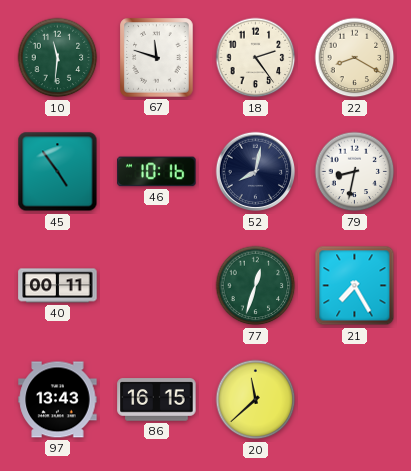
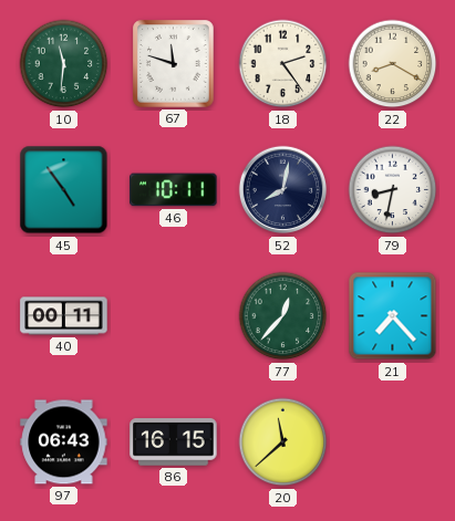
46: 10:16 -> 10:11
77: 12:33 -> 12:37
21: 7:25 -> 7:23
97: 13:43 -> 06:43
